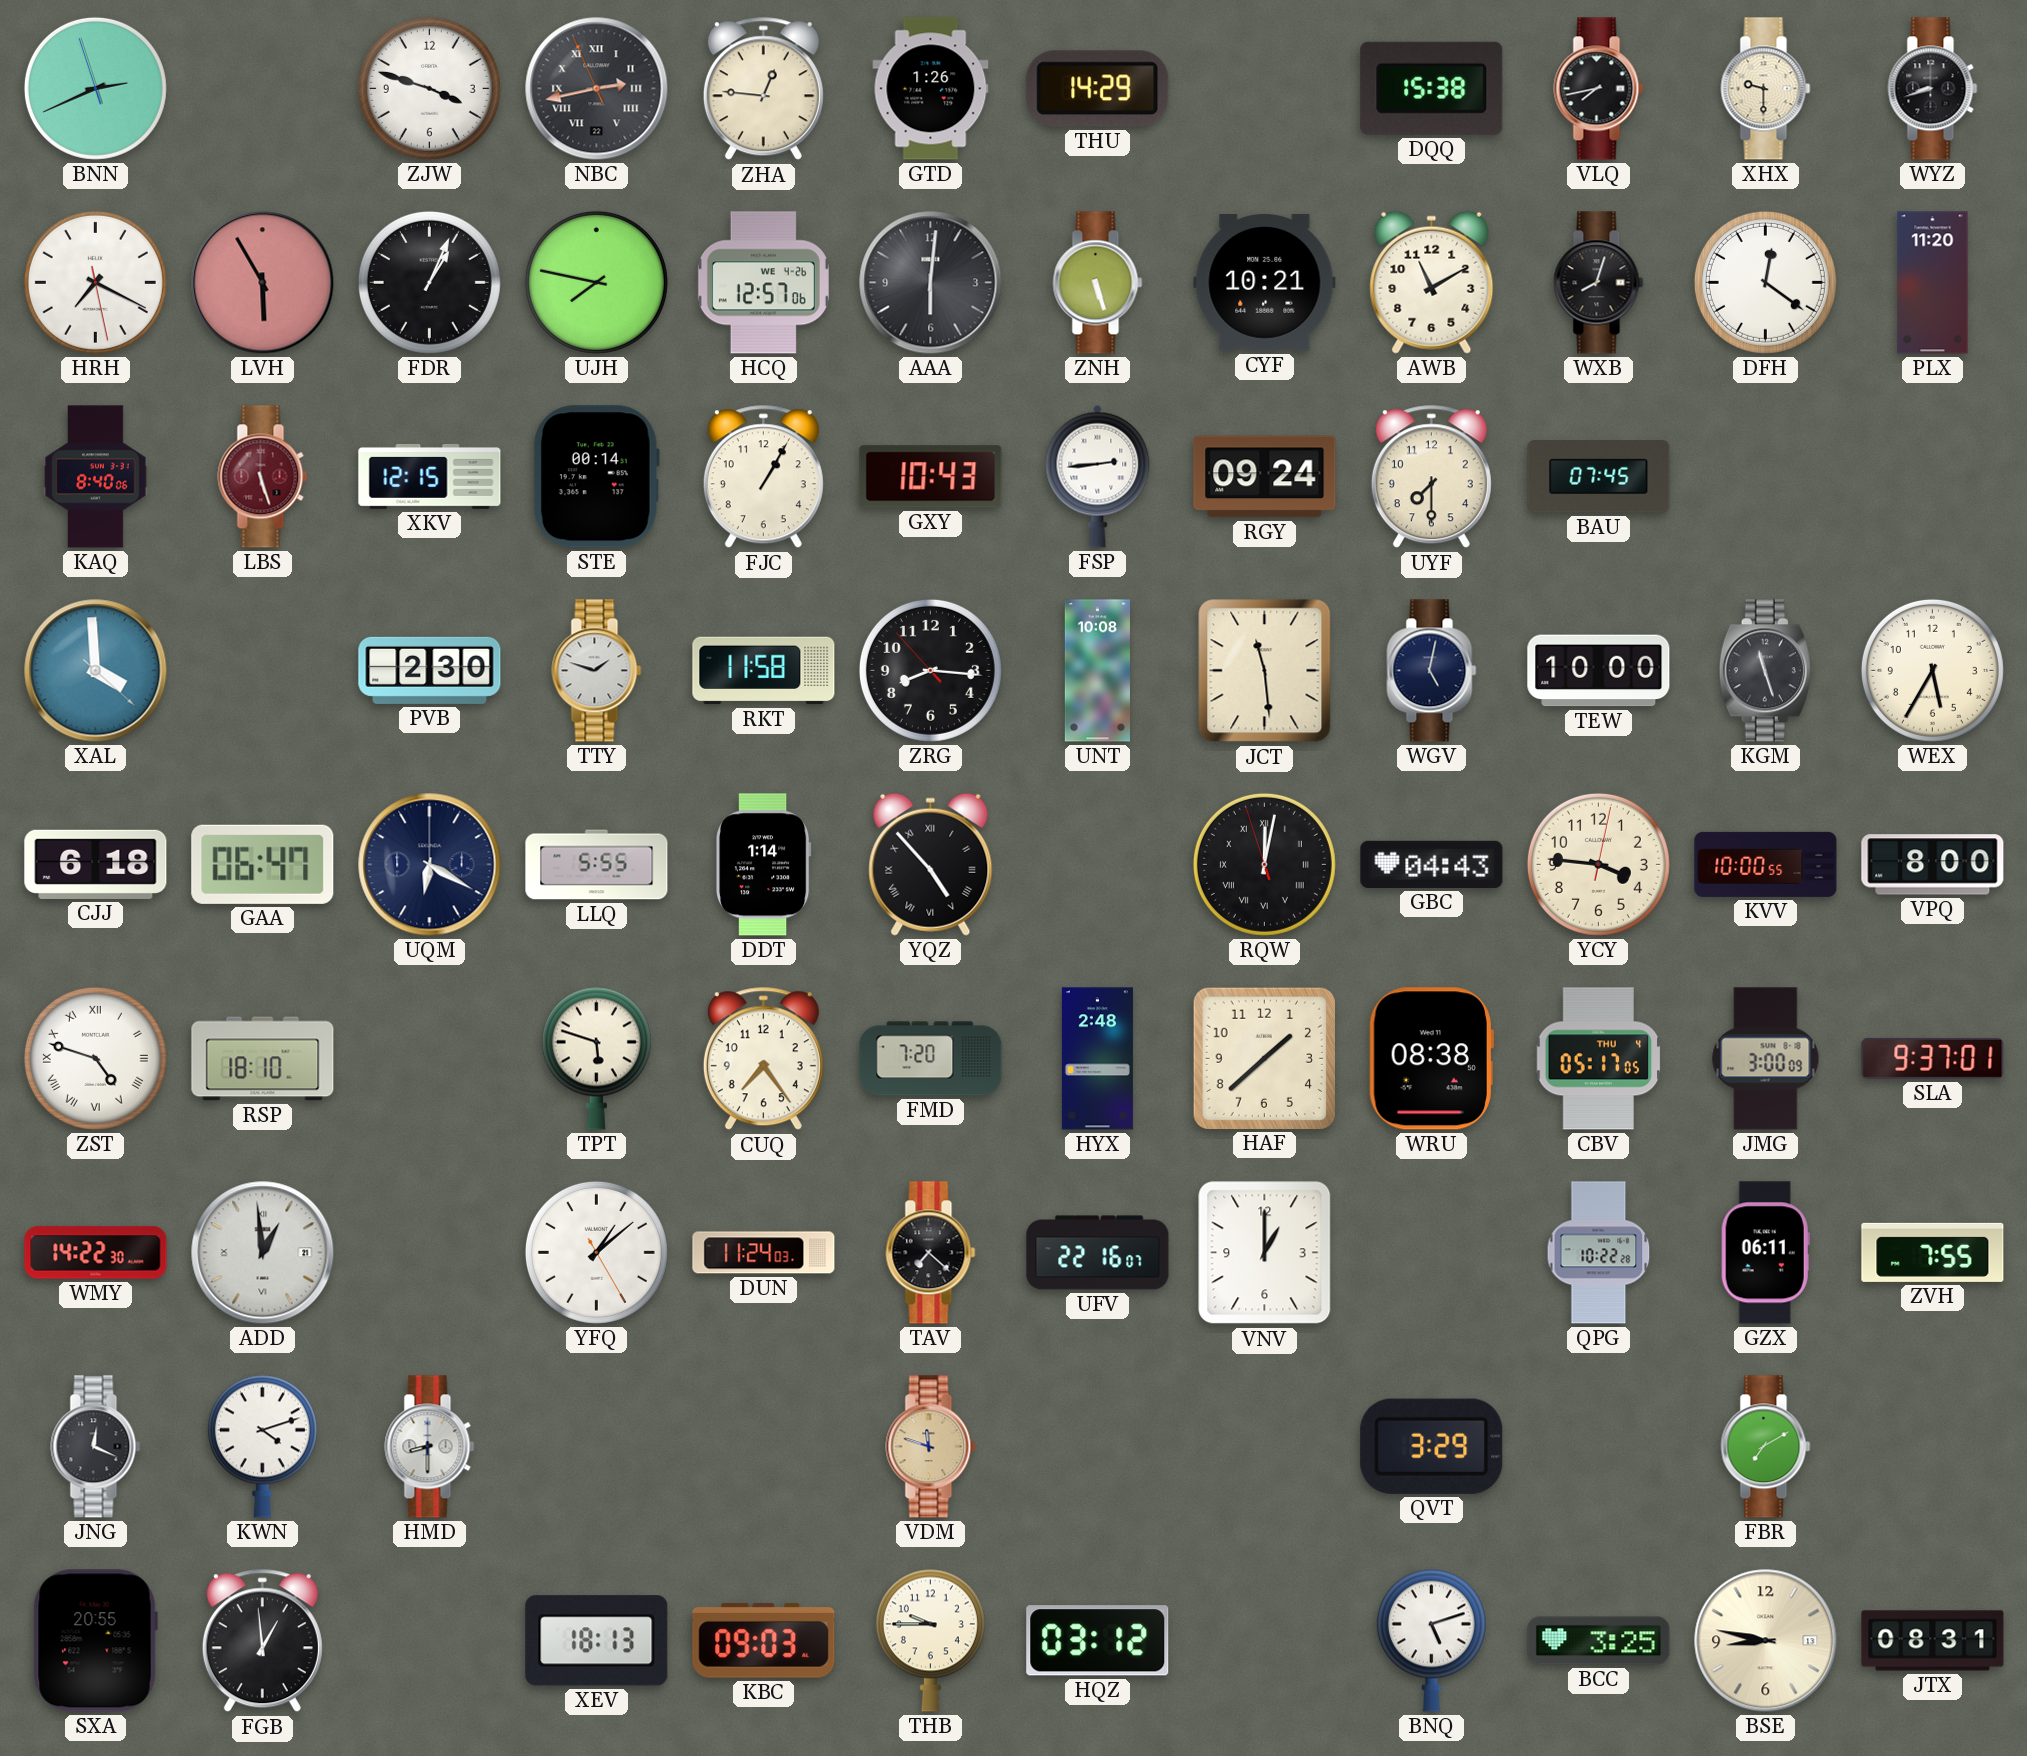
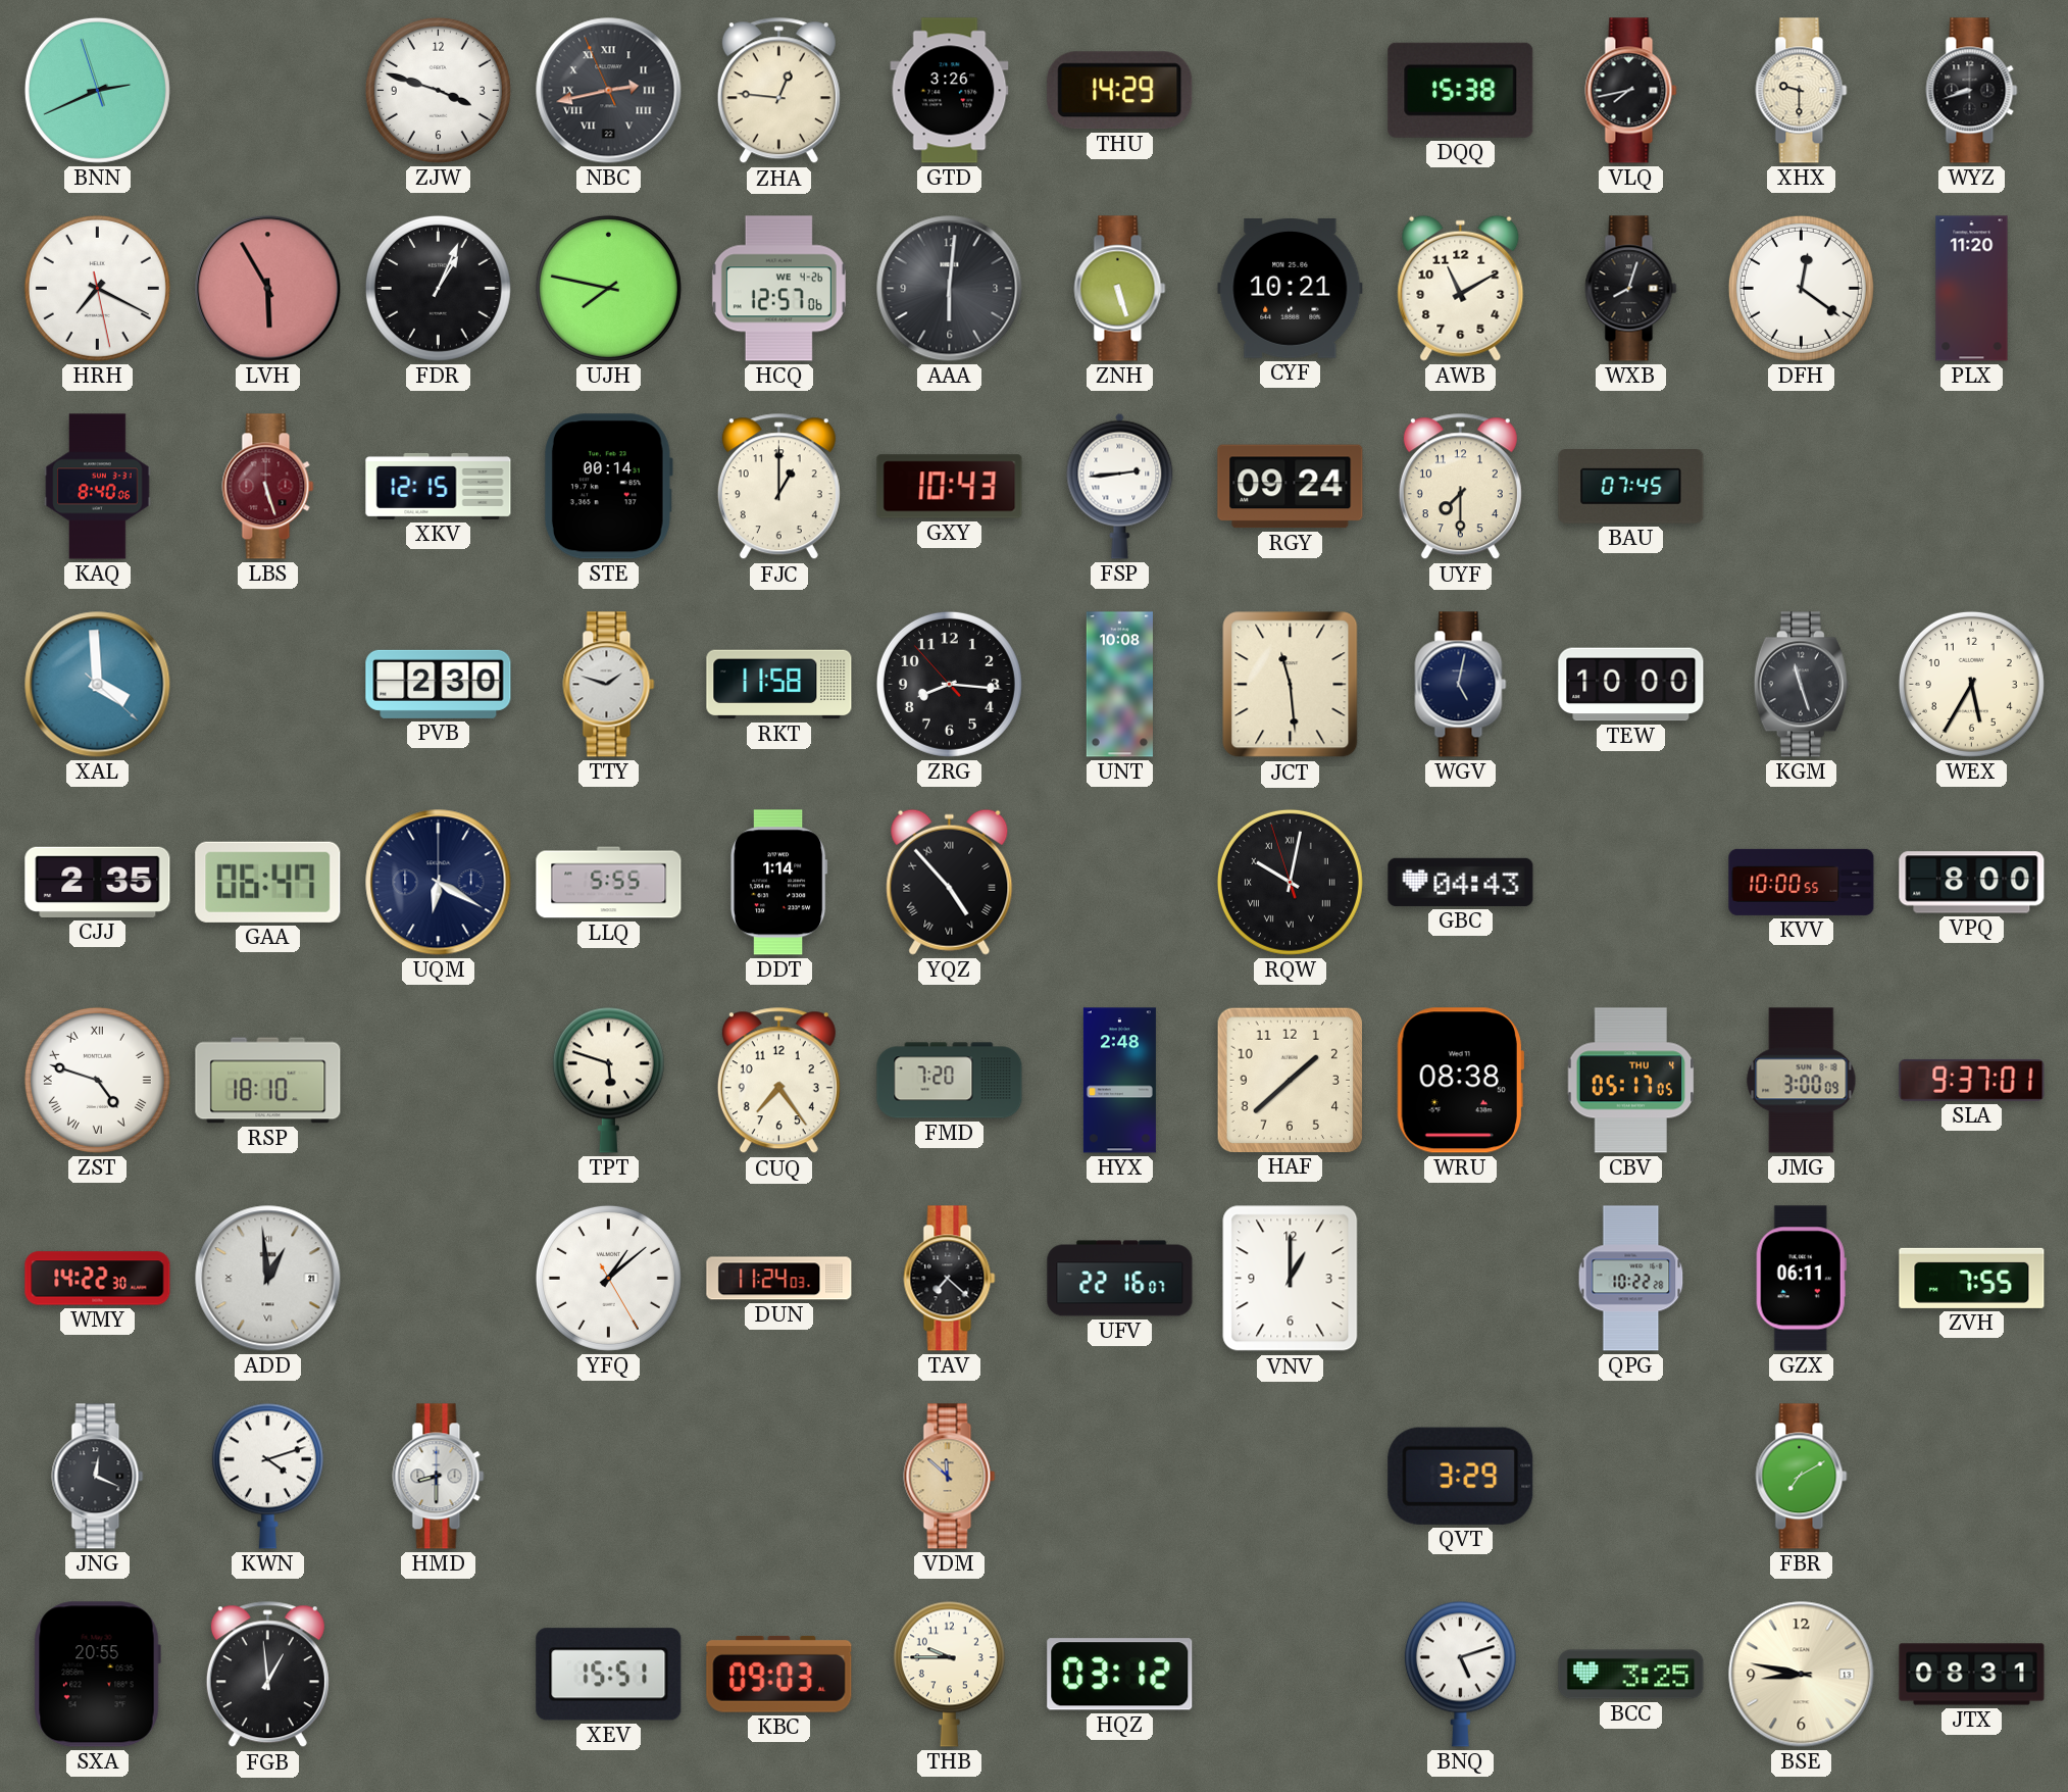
GTD: 1:26 -> 3:26
FJC: 1:05 -> 1:00
CJJ: 6:18 -> 2:35
RQW: 12:01 -> 10:01
YCY: 3:46 -> none
VDM: 11:48 -> 11:52
XEV: 18:13 -> 15:51
